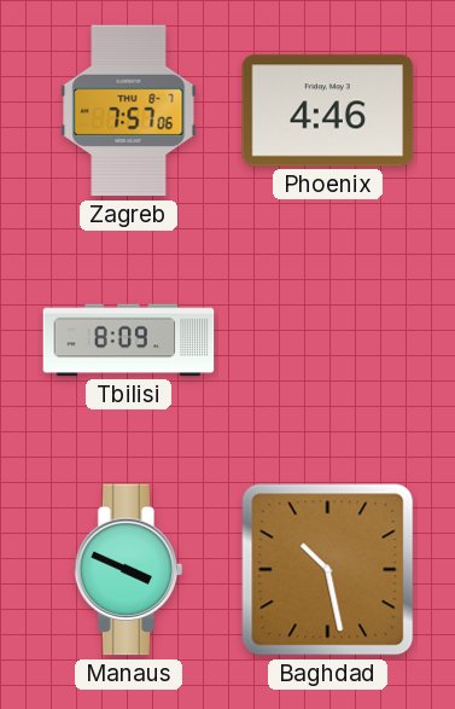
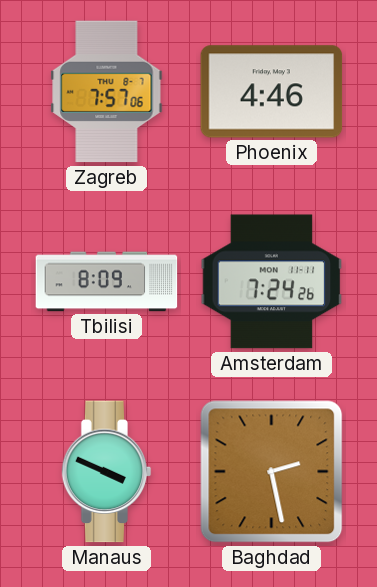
Amsterdam: none -> 7:24
Baghdad: 10:28 -> 2:28
